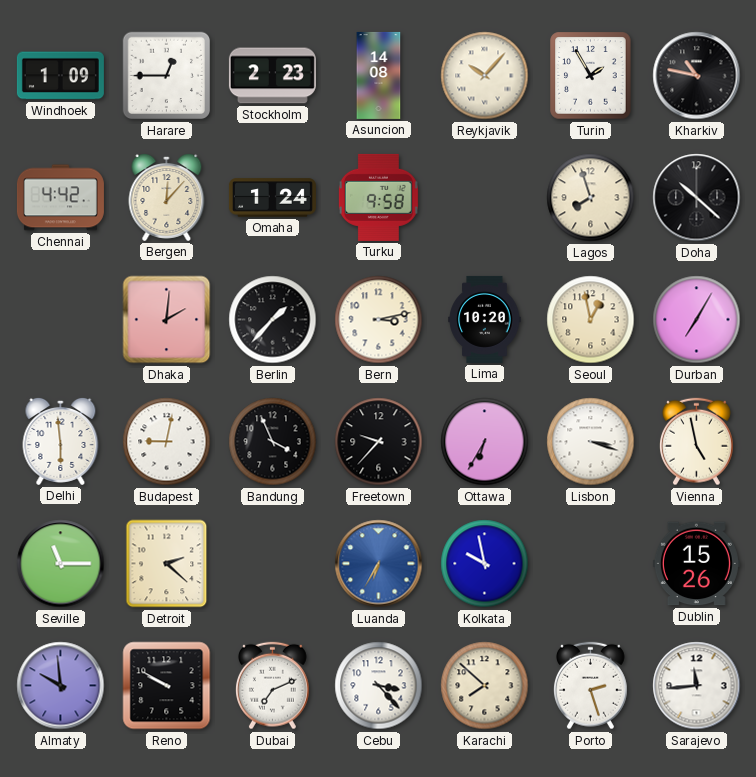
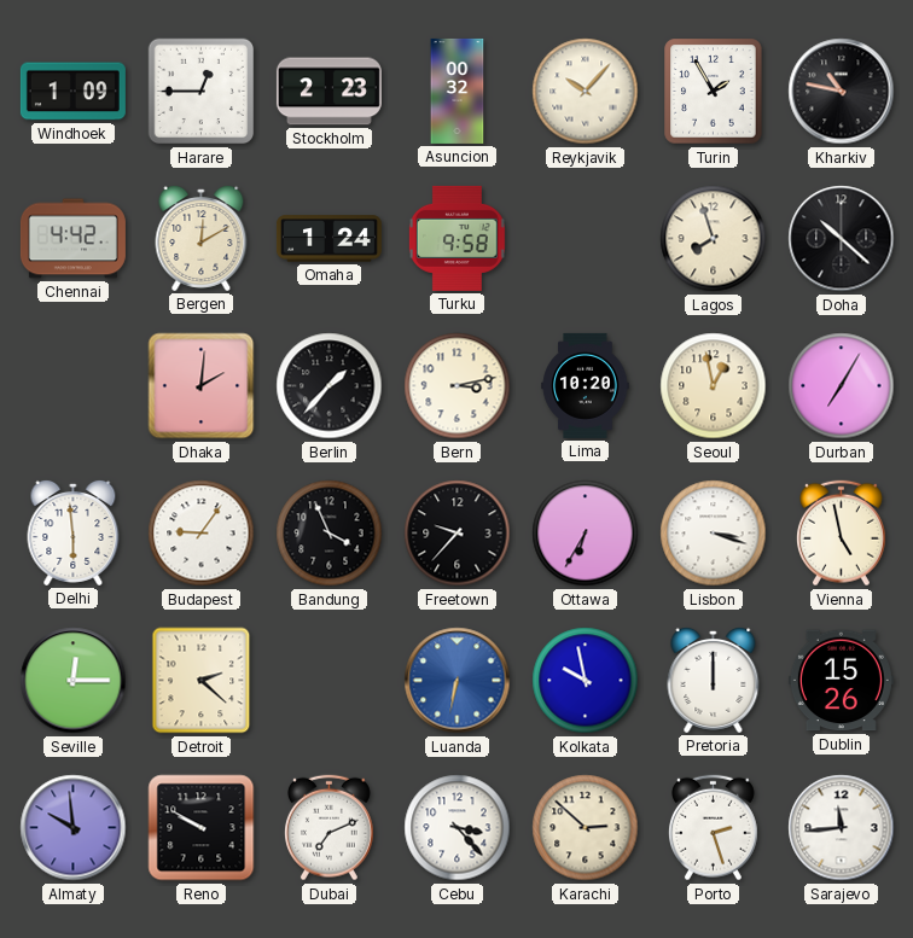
Asuncion: 14:08 -> 00:32
Bergen: 12:07 -> 12:10
Budapest: 9:02 -> 9:06
Seville: 11:15 -> 12:15
Luanda: 6:35 -> 6:32
Pretoria: none -> 12:00
Karachi: 7:52 -> 2:52
